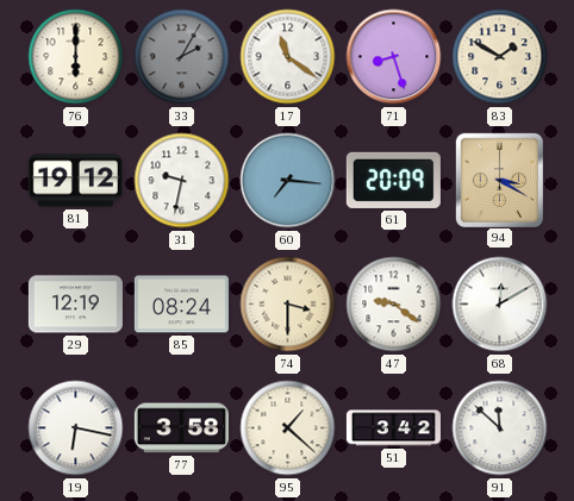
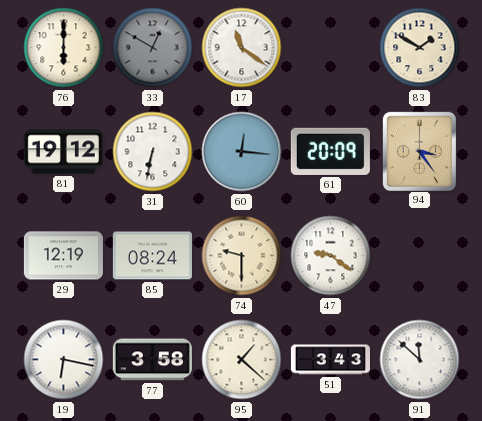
33: 2:05 -> 12:50
71: 8:27 -> none
31: 9:32 -> 6:32
60: 7:16 -> 12:16
94: 3:20 -> 3:24
74: 3:30 -> 9:30
68: 12:10 -> none
51: 3:42 -> 3:43
